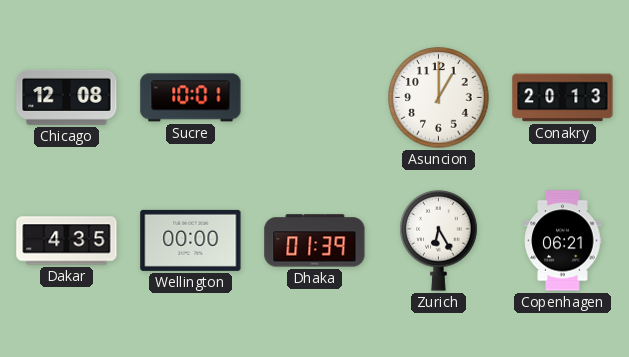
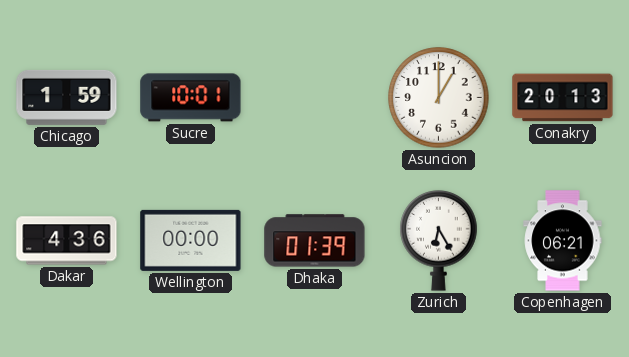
Chicago: 12:08 -> 1:59
Dakar: 4:35 -> 4:36
